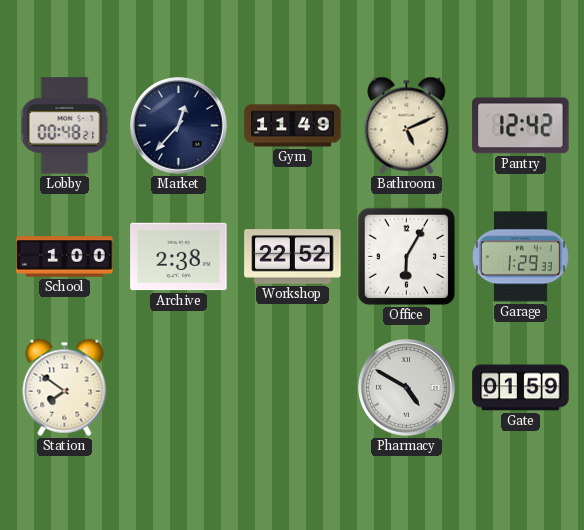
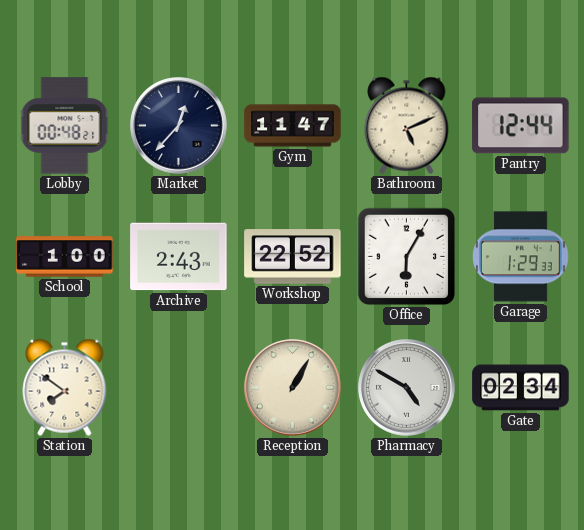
Gym: 11:49 -> 11:47
Pantry: 12:42 -> 12:44
Archive: 2:38 -> 2:43
Reception: none -> 1:05
Gate: 01:59 -> 02:34
